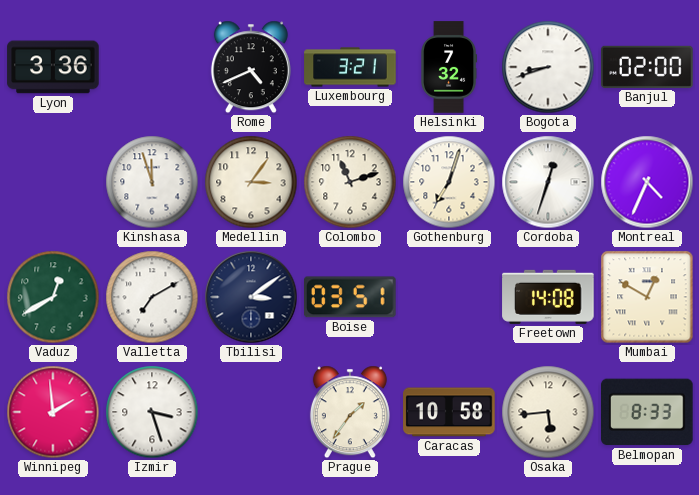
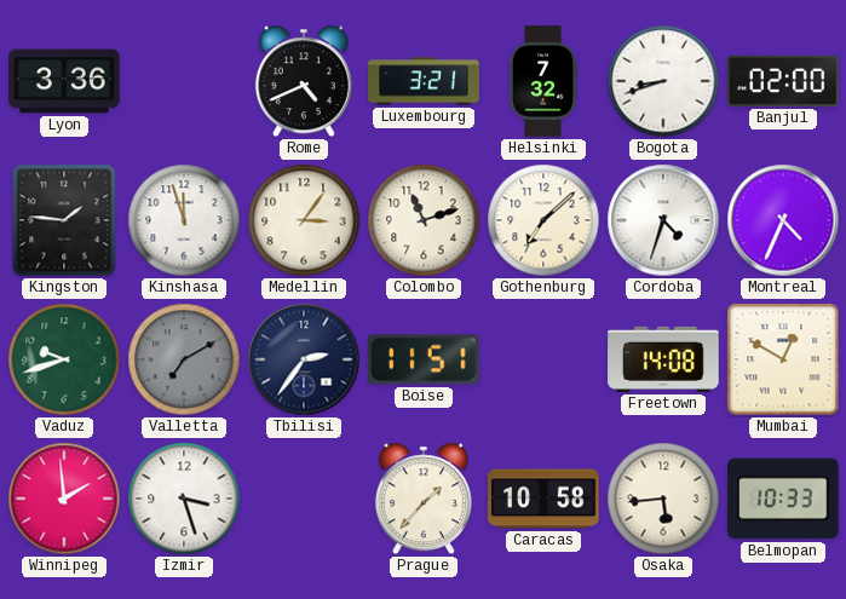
Kingston: none -> 1:46
Gothenburg: 7:03 -> 7:08
Cordoba: 12:33 -> 4:33
Vaduz: 12:40 -> 9:42
Valletta dial: white -> grey
Tbilisi: 3:09 -> 2:36
Boise: 03:51 -> 11:51
Prague: 1:36 -> 1:37
Belmopan: 8:33 -> 10:33
